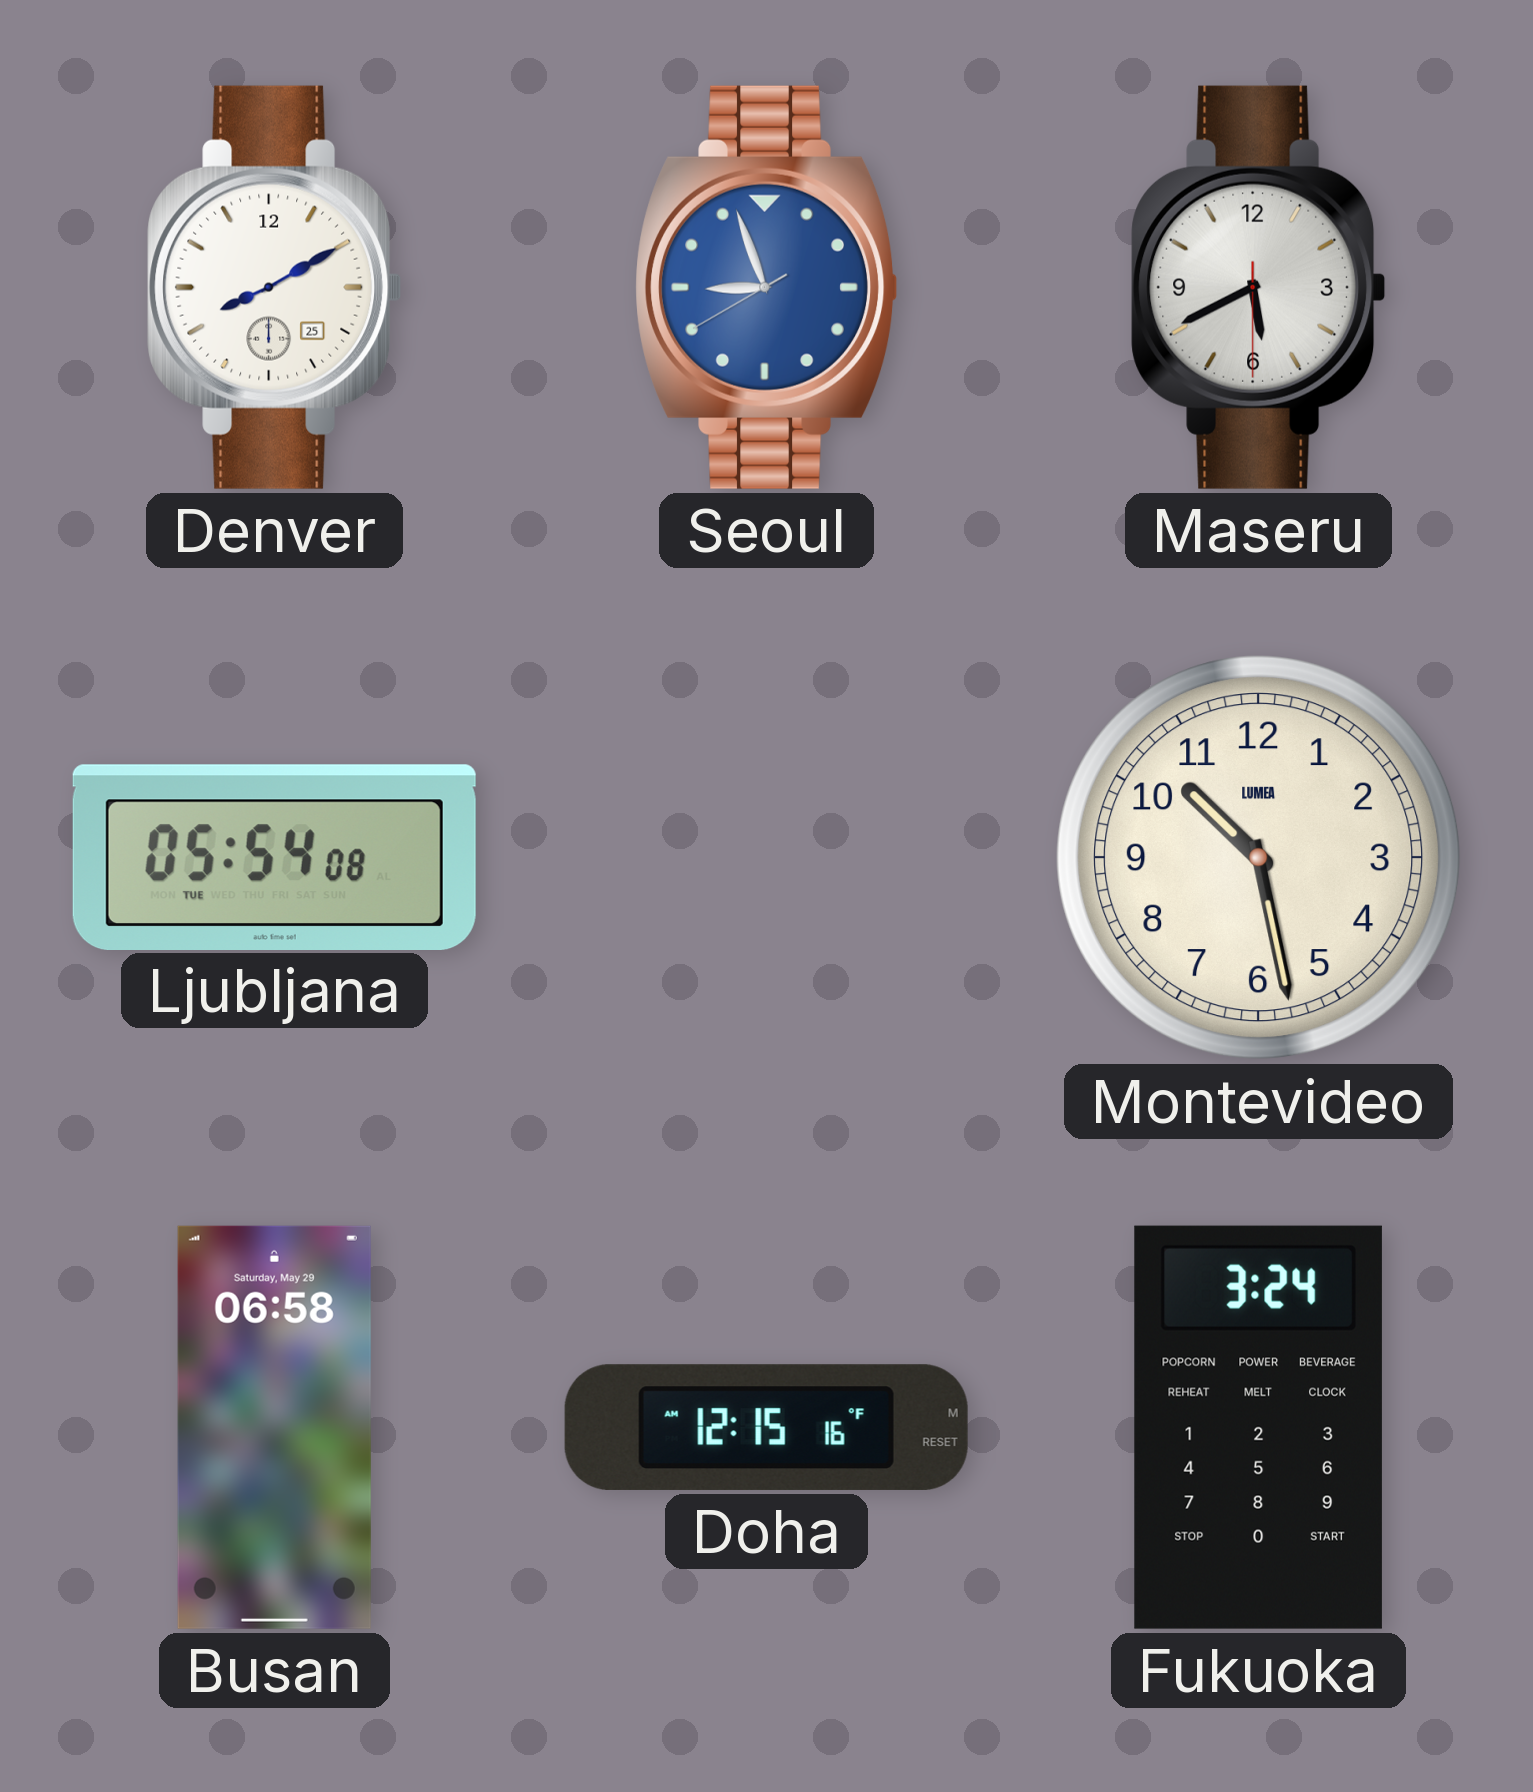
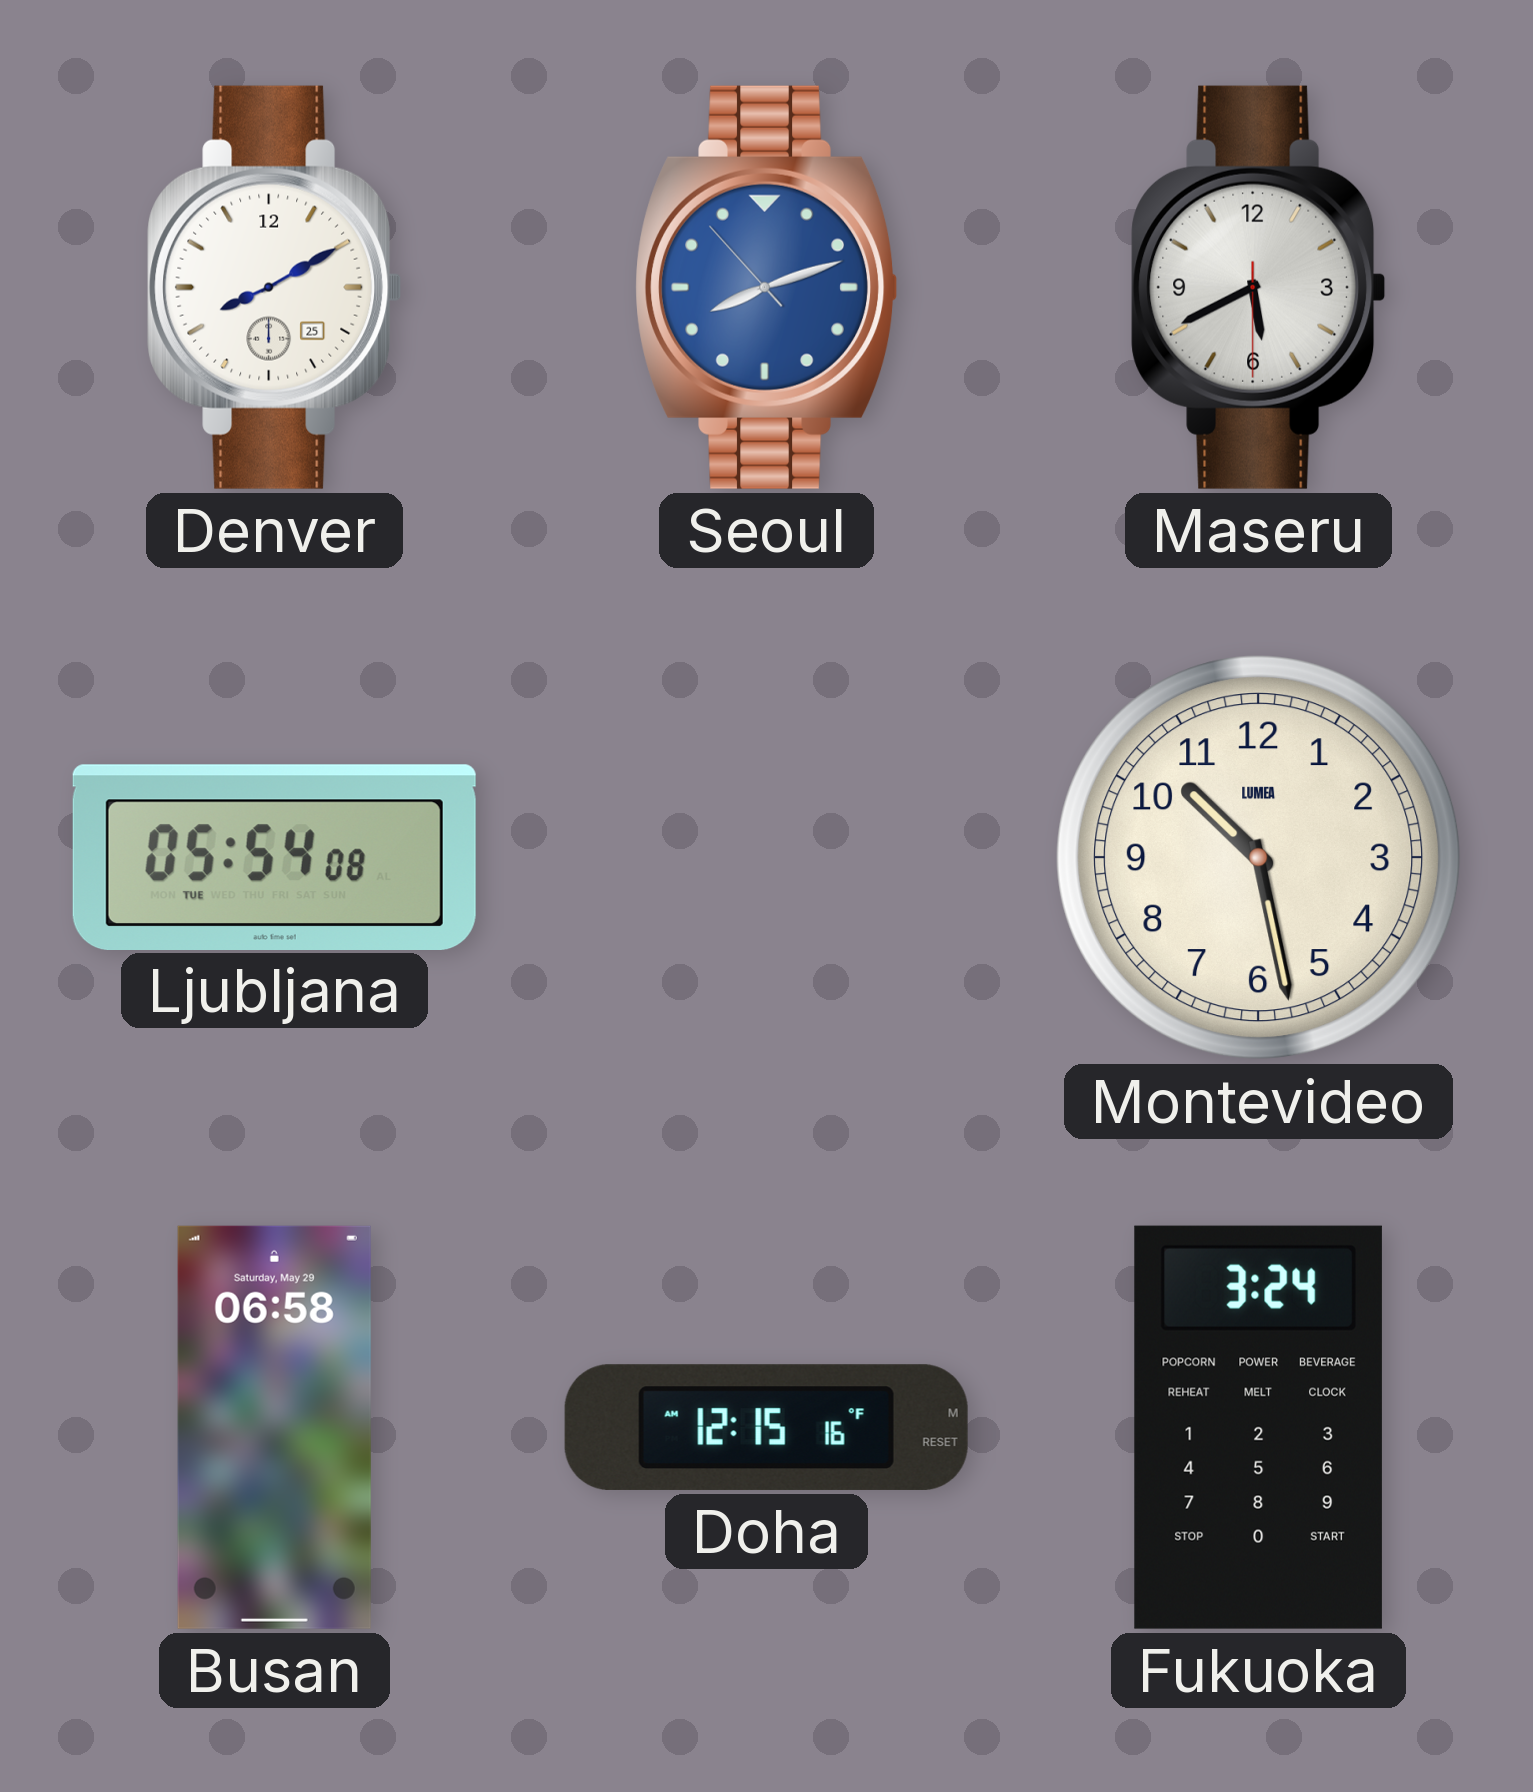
Seoul: 8:56 -> 8:11
